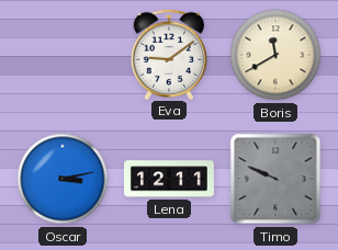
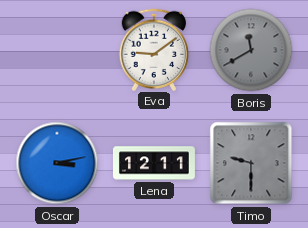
Boris dial: cream -> grey
Timo: 9:49 -> 9:30
